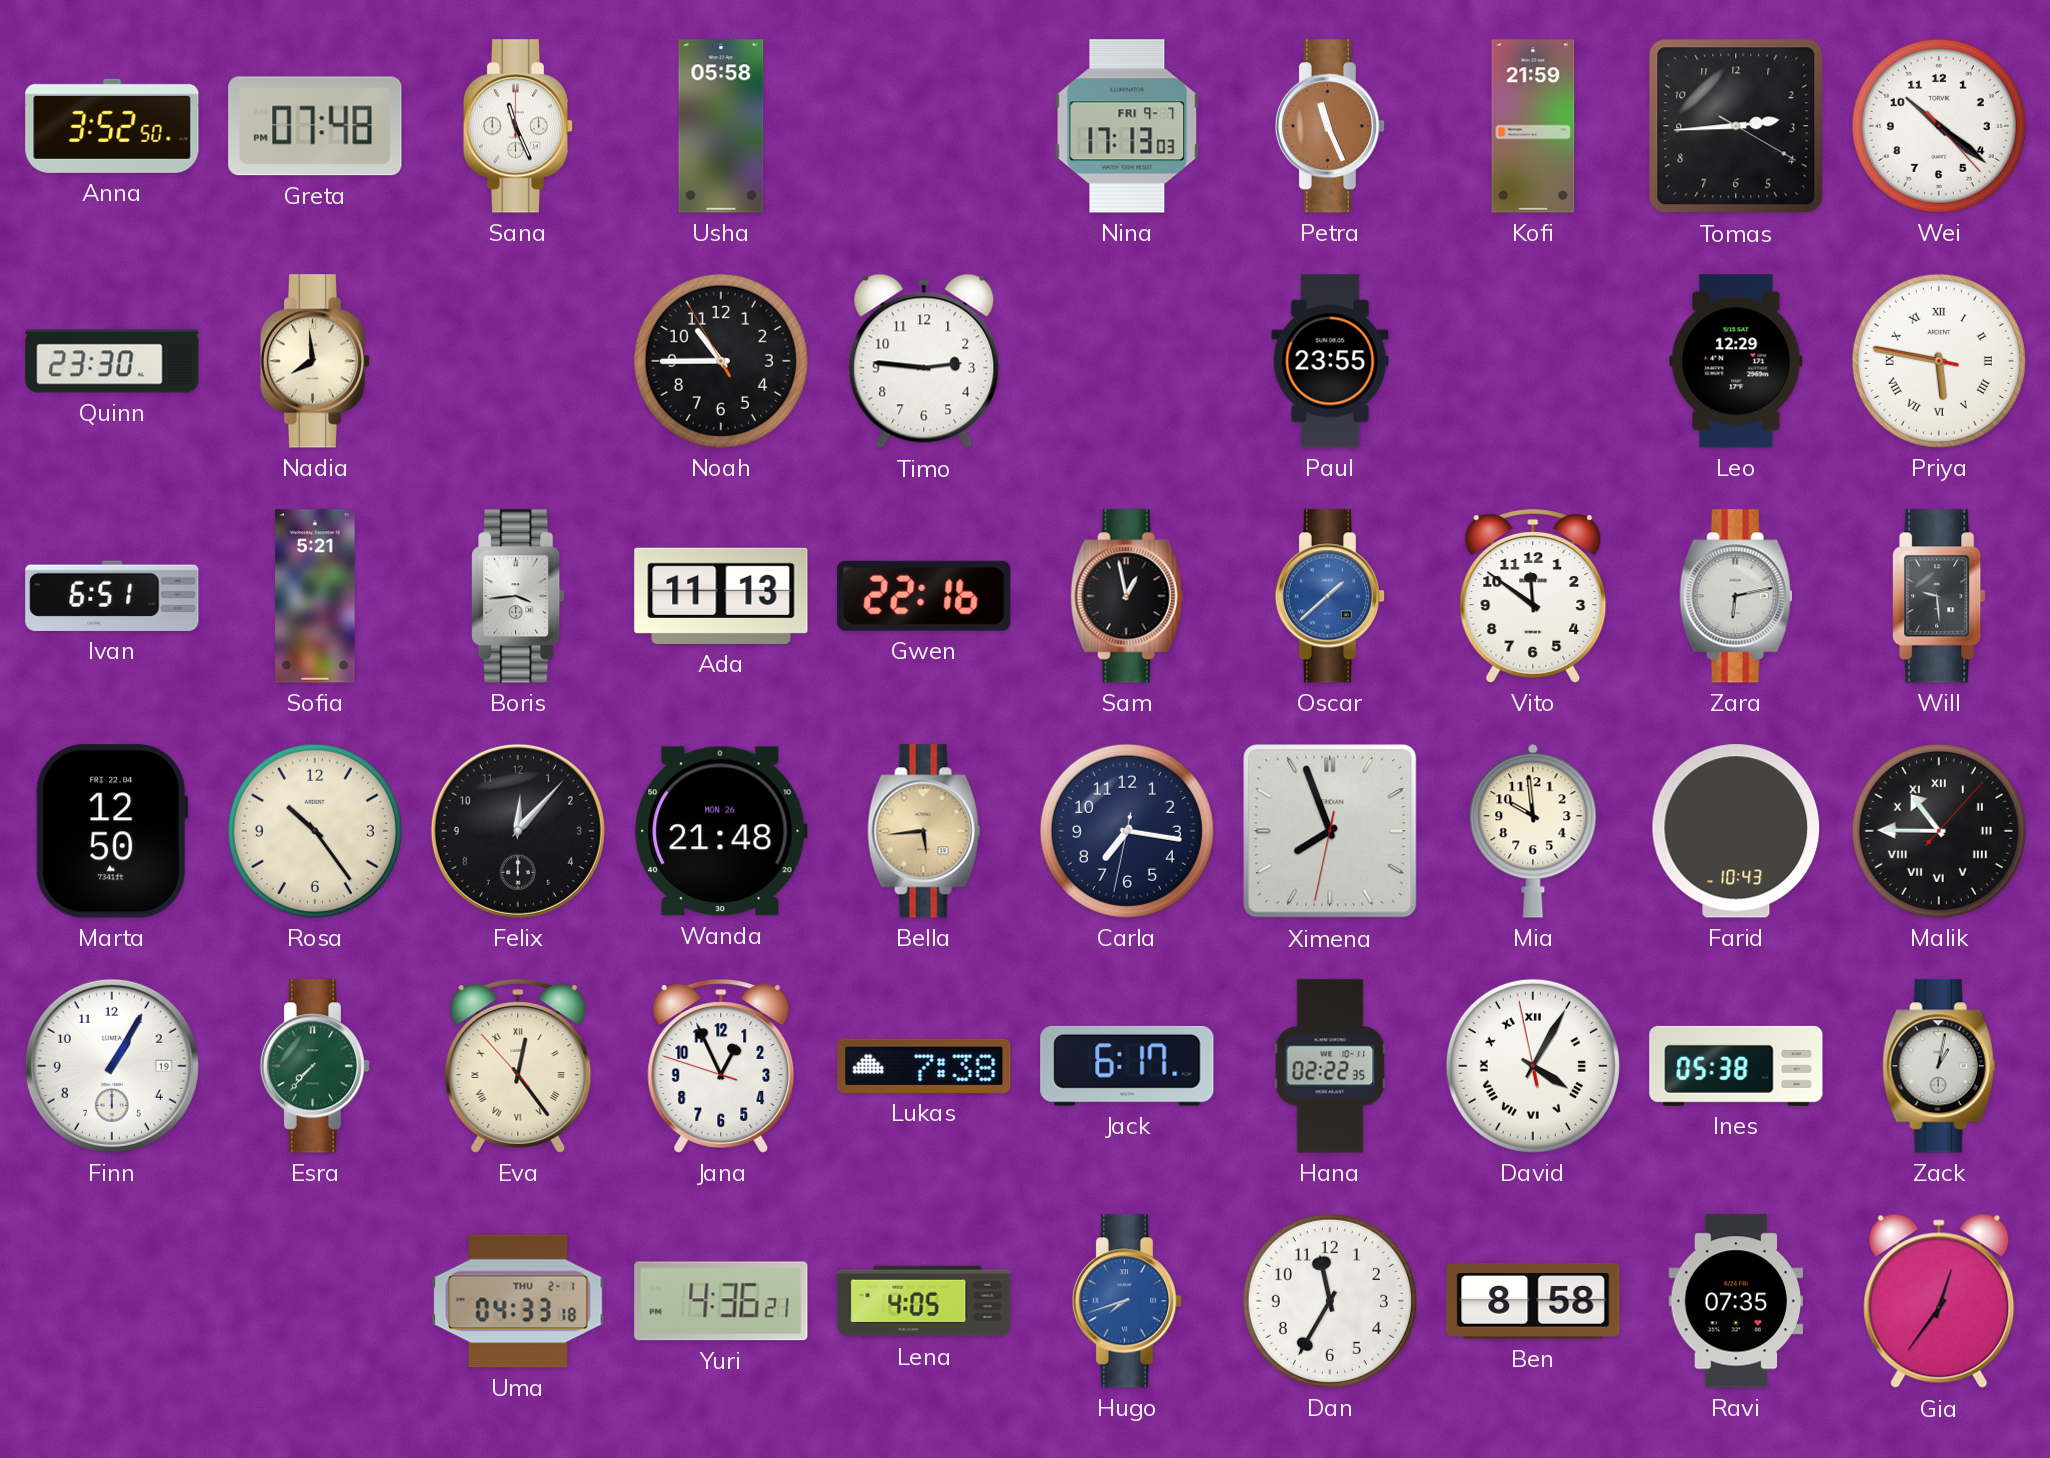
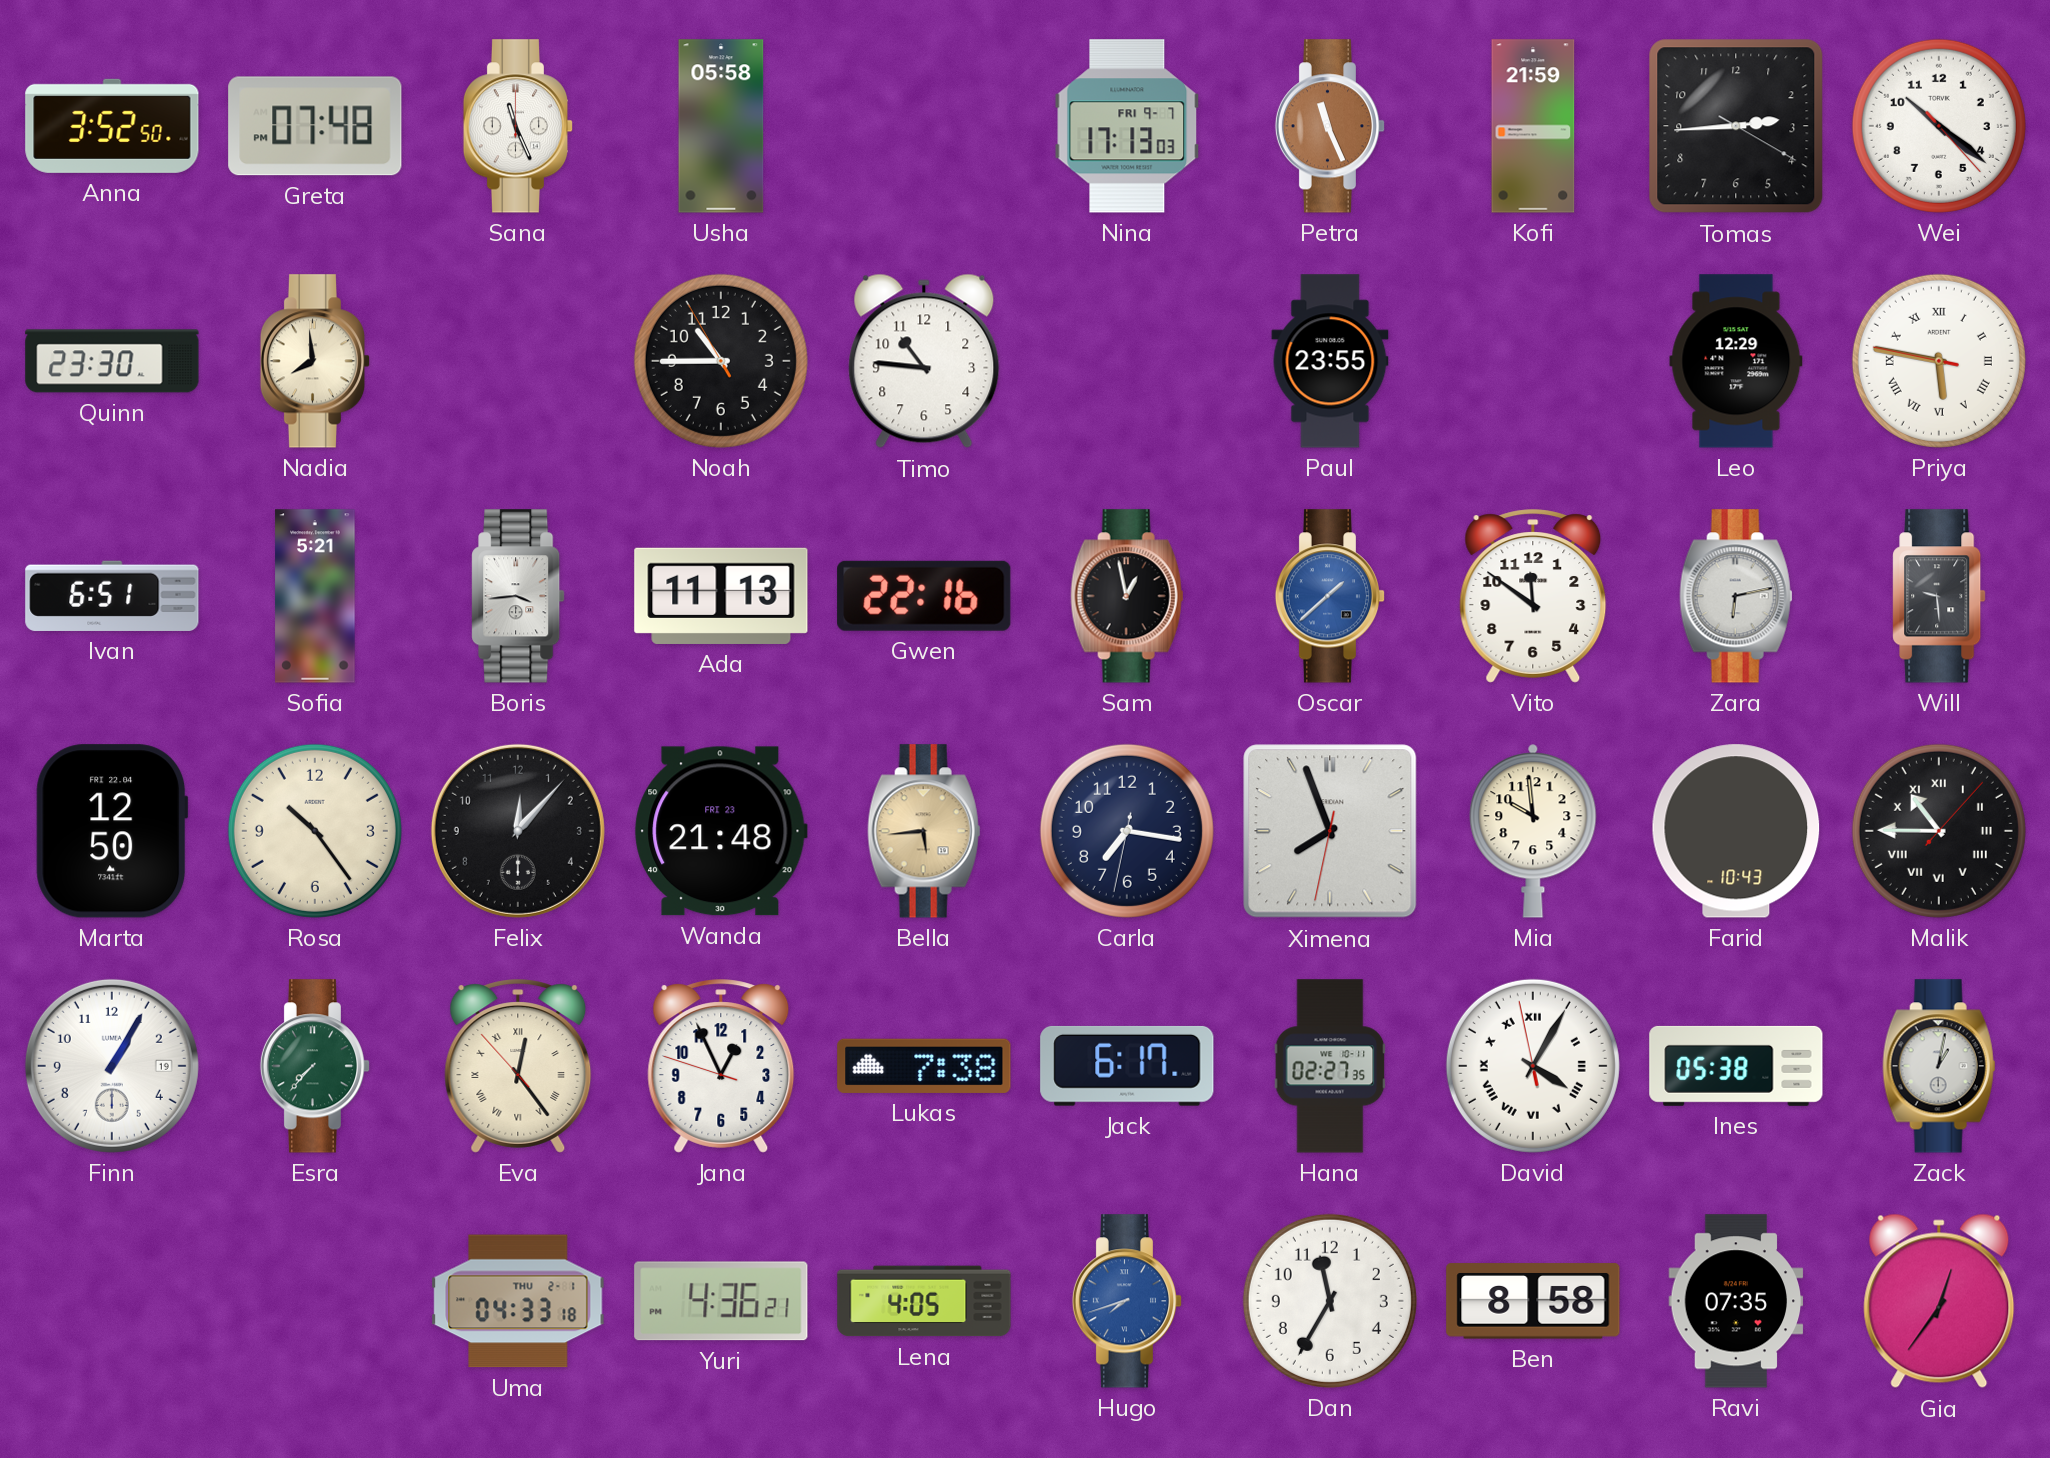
Timo: 2:46 -> 10:46
Wanda date: MON 26 -> FRI 23
Hana: 02:22 -> 02:27
